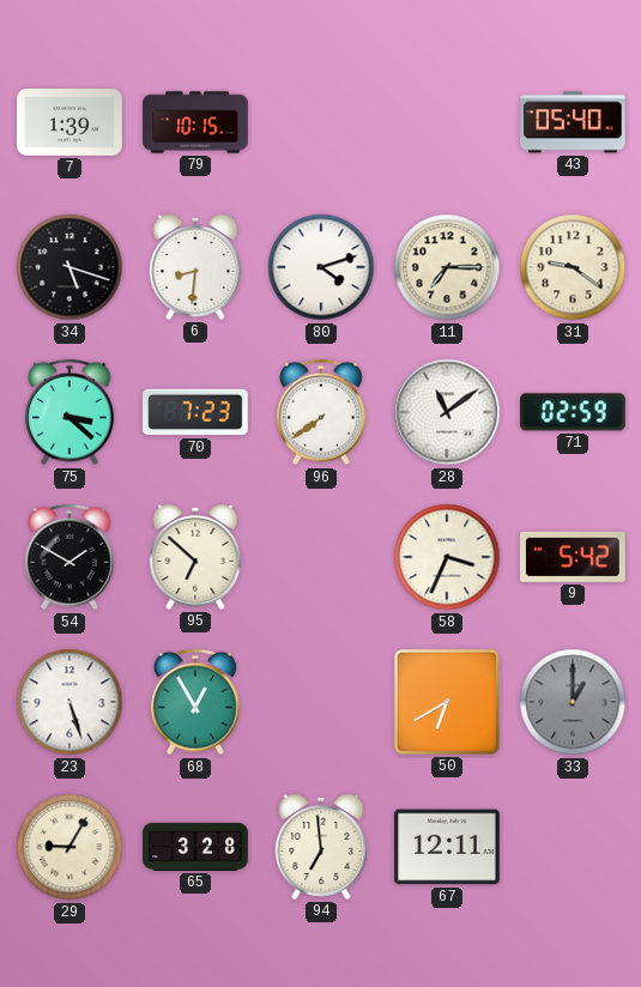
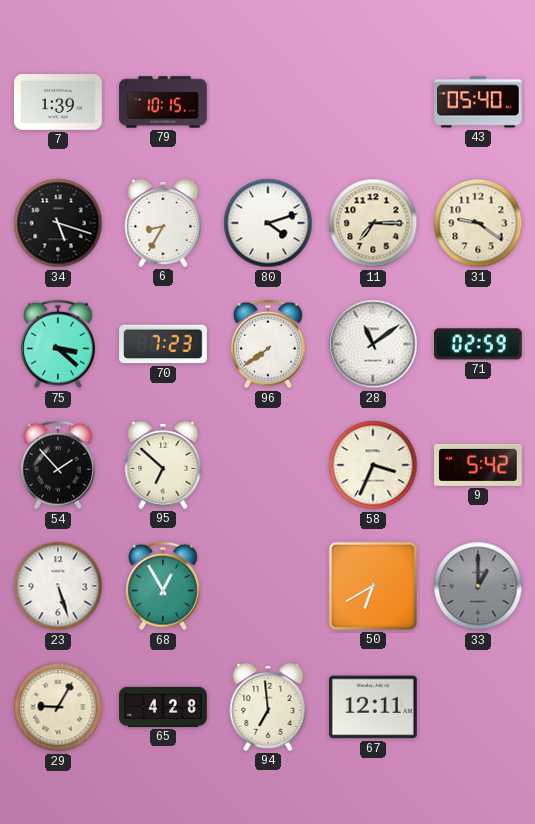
6: 8:31 -> 8:35
54: 1:50 -> 1:53
65: 3:28 -> 4:28
